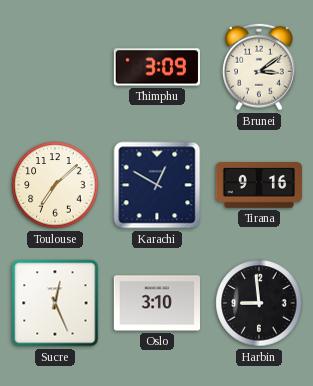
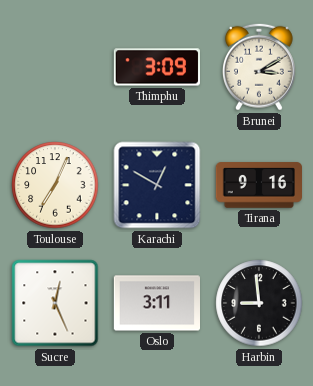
Brunei: 3:09 -> 3:10
Toulouse: 7:08 -> 7:04
Oslo: 3:10 -> 3:11
